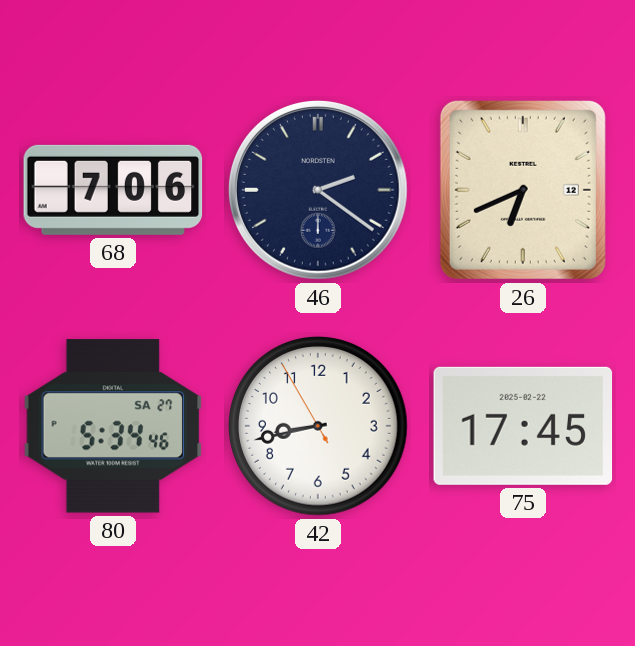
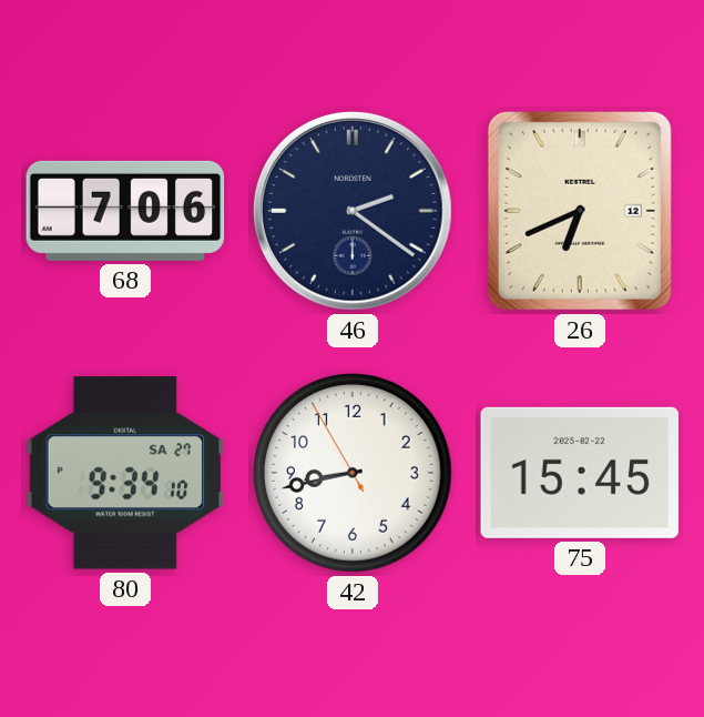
80: 5:34 -> 9:34
75: 17:45 -> 15:45
